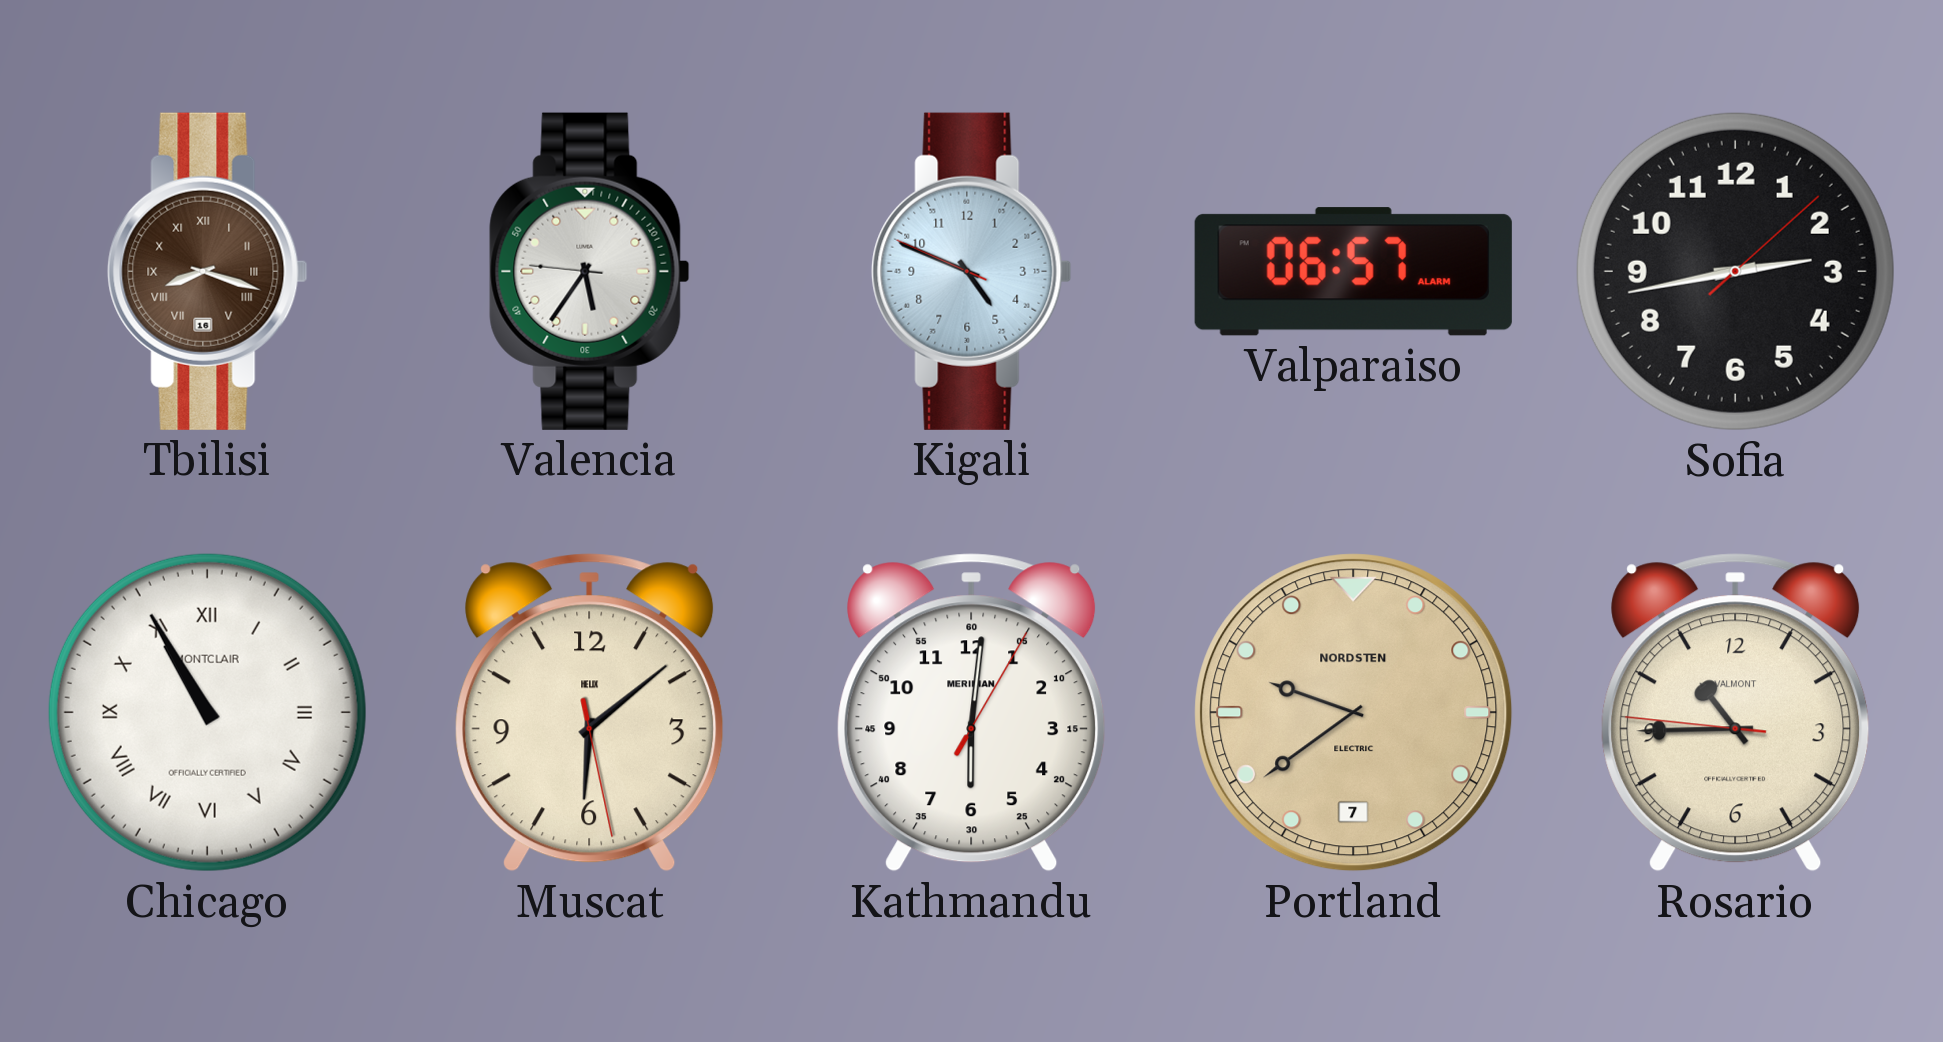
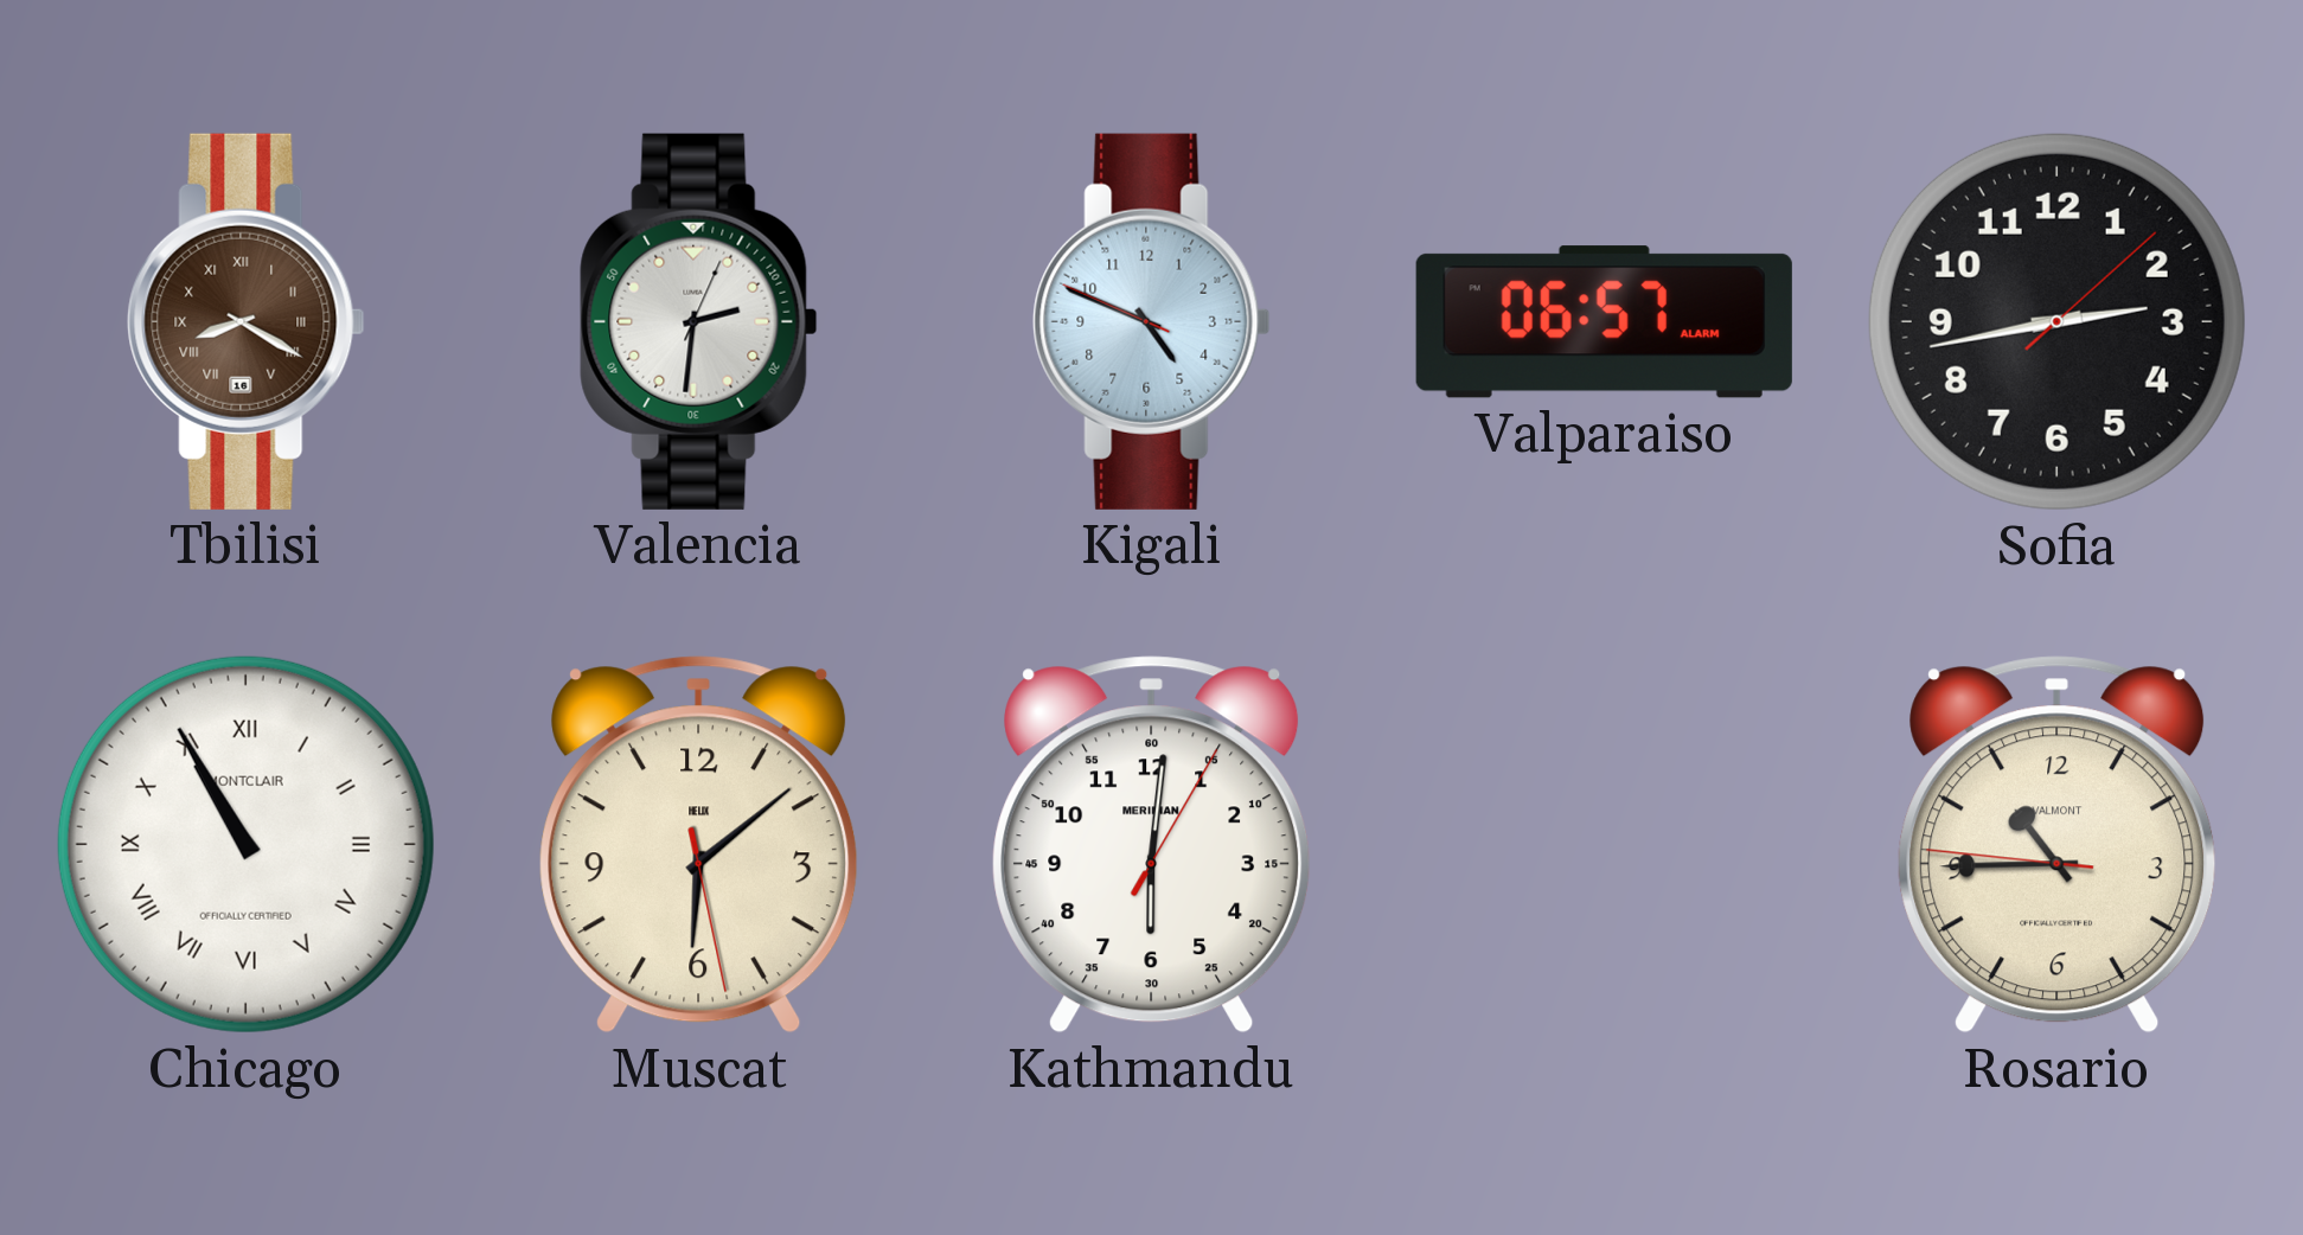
Tbilisi: 8:18 -> 8:20
Valencia: 5:35 -> 2:31
Portland: 9:39 -> none
